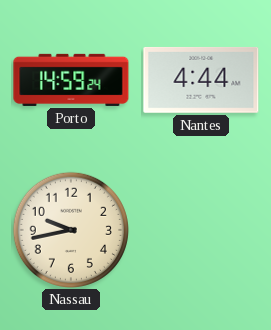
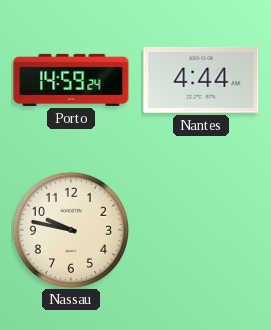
Nassau: 9:43 -> 9:47
